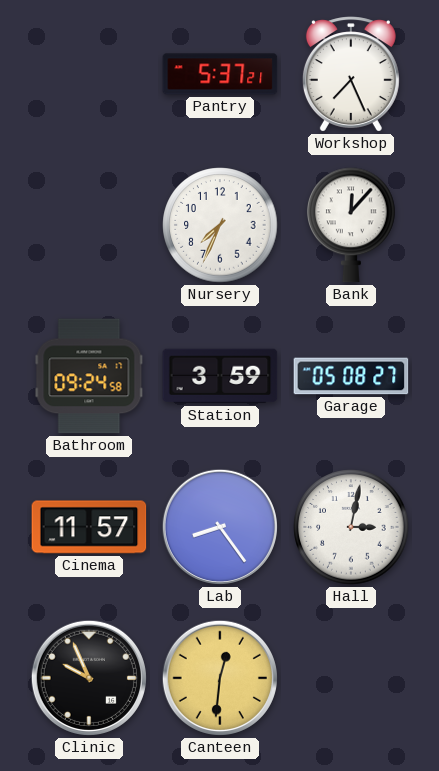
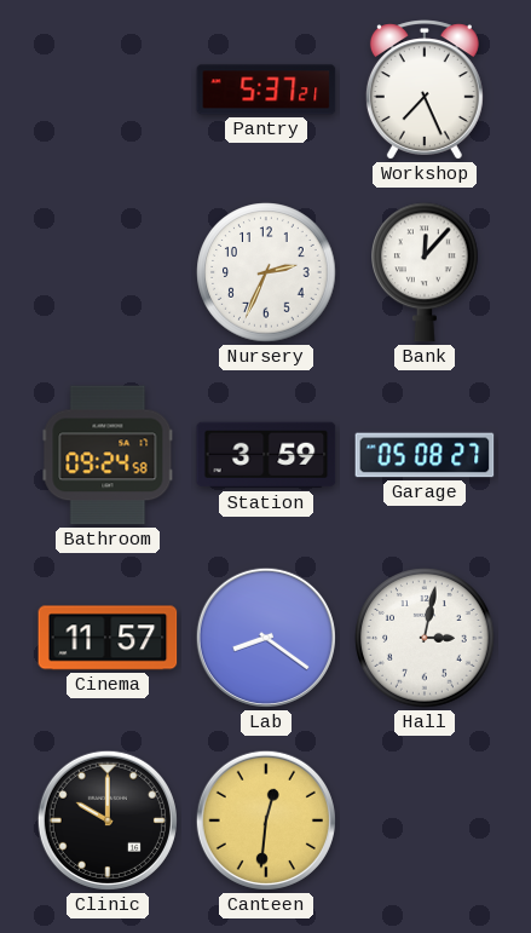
Nursery: 7:34 -> 2:34
Lab: 8:24 -> 8:21
Clinic: 9:56 -> 10:00
